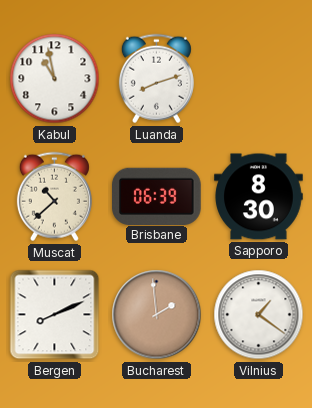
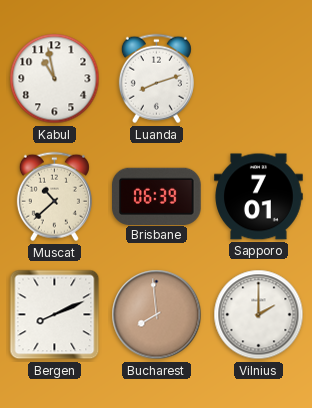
Sapporo: 8:30 -> 7:01
Bucharest: 1:59 -> 7:59
Vilnius: 1:21 -> 2:00
